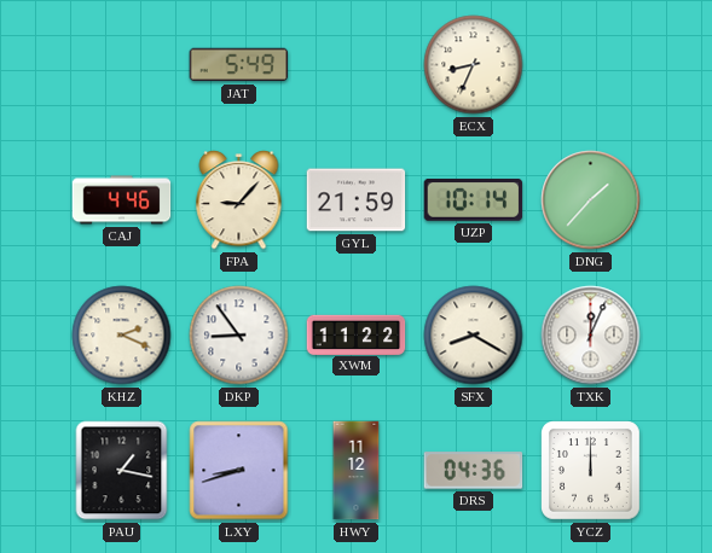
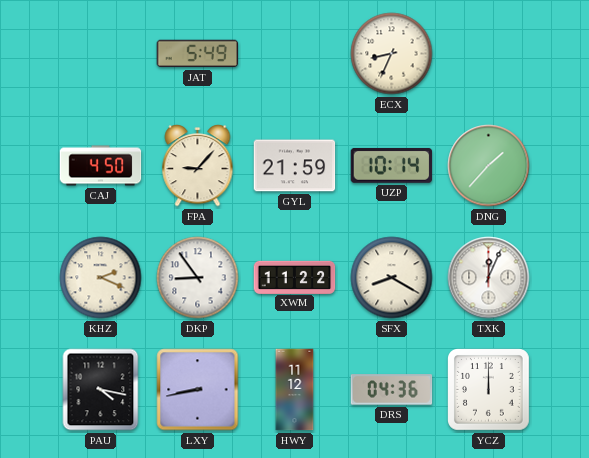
CAJ: 4:46 -> 4:50
PAU: 1:17 -> 4:17
LXY: 8:42 -> 8:43
